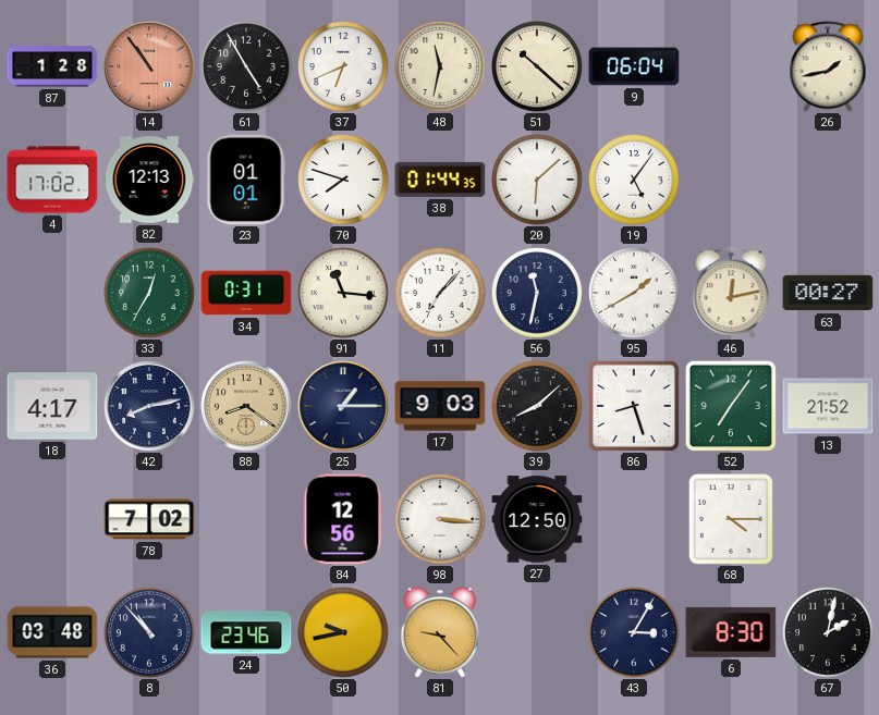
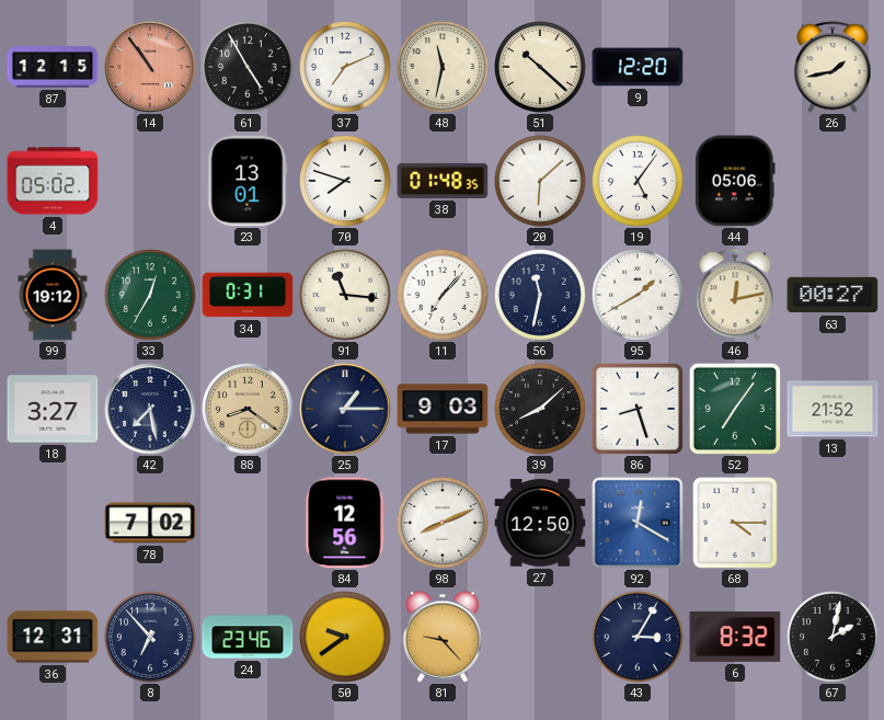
87: 1:28 -> 12:15
37: 6:41 -> 7:11
9: 06:04 -> 12:20
4: 17:02 -> 05:02
82: 12:13 -> none
23: 01:01 -> 13:01
38: 01:44 -> 01:48
44: none -> 05:06
99: none -> 19:12
18: 4:17 -> 3:27
42: 8:13 -> 7:28
98: 3:16 -> 8:11
92: none -> 12:20
36: 03:48 -> 12:31
8: 10:53 -> 6:53
50: 9:43 -> 9:39
6: 8:30 -> 8:32
